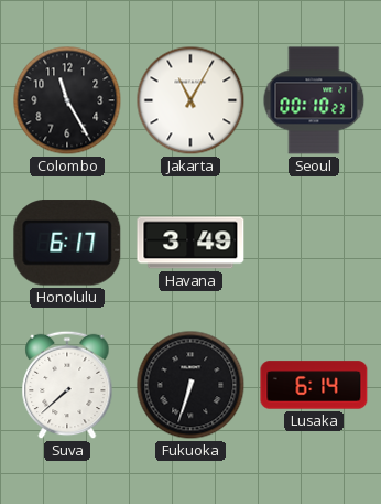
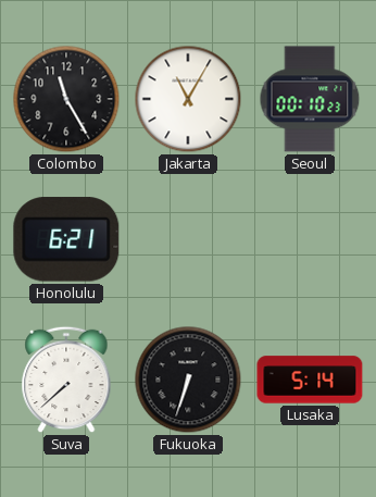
Honolulu: 6:17 -> 6:21
Havana: 3:49 -> none
Lusaka: 6:14 -> 5:14
